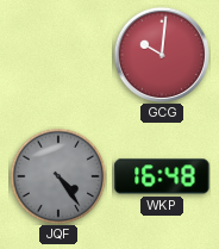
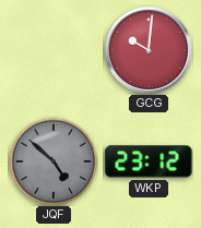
JQF: 4:24 -> 4:52
WKP: 16:48 -> 23:12
